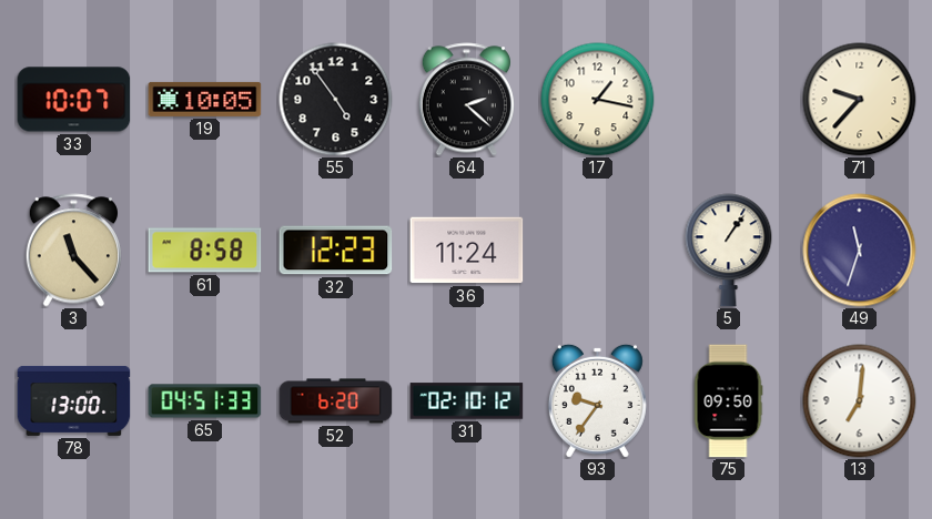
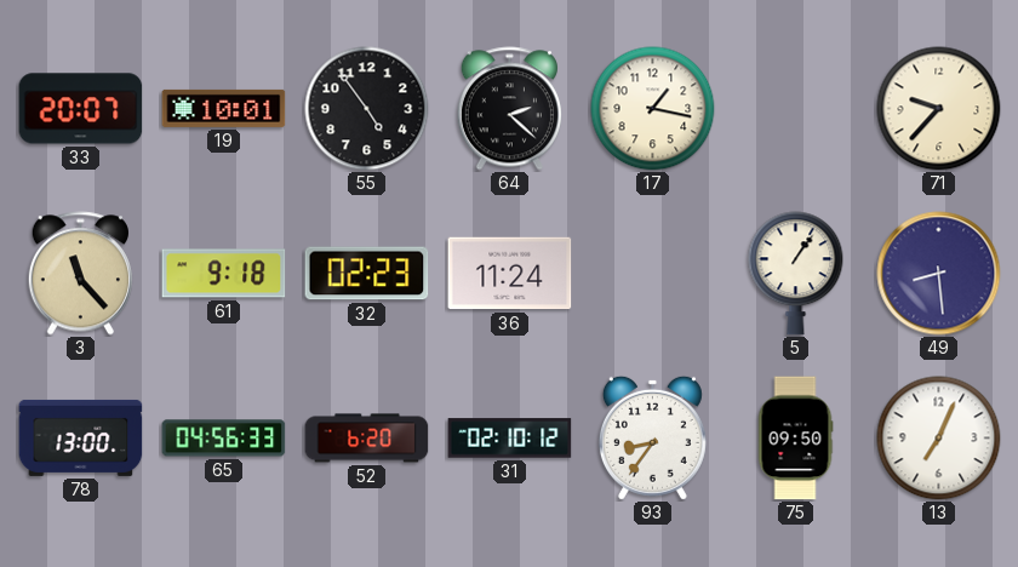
33: 10:07 -> 20:07
19: 10:05 -> 10:01
61: 8:58 -> 9:18
32: 12:23 -> 02:23
49: 11:33 -> 8:29
65: 04:51 -> 04:56
93: 9:36 -> 8:36
13: 7:01 -> 7:04
